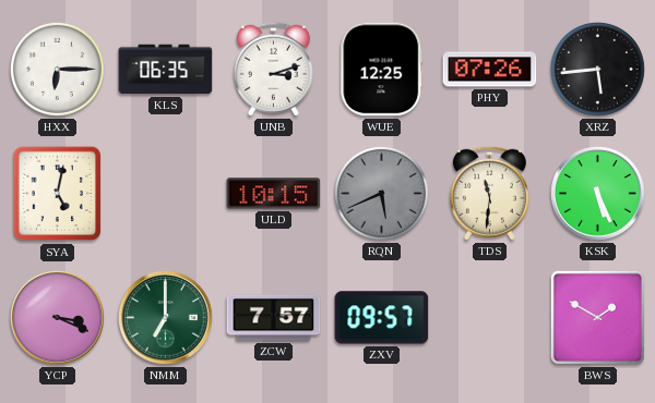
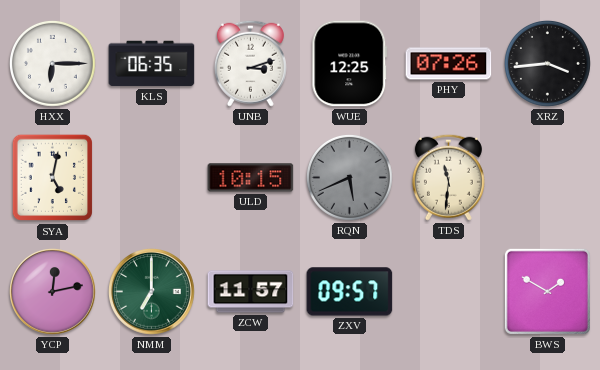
XRZ: 5:44 -> 3:44
KSK: 5:26 -> none
YCP: 3:19 -> 12:13
ZCW: 7:57 -> 11:57
